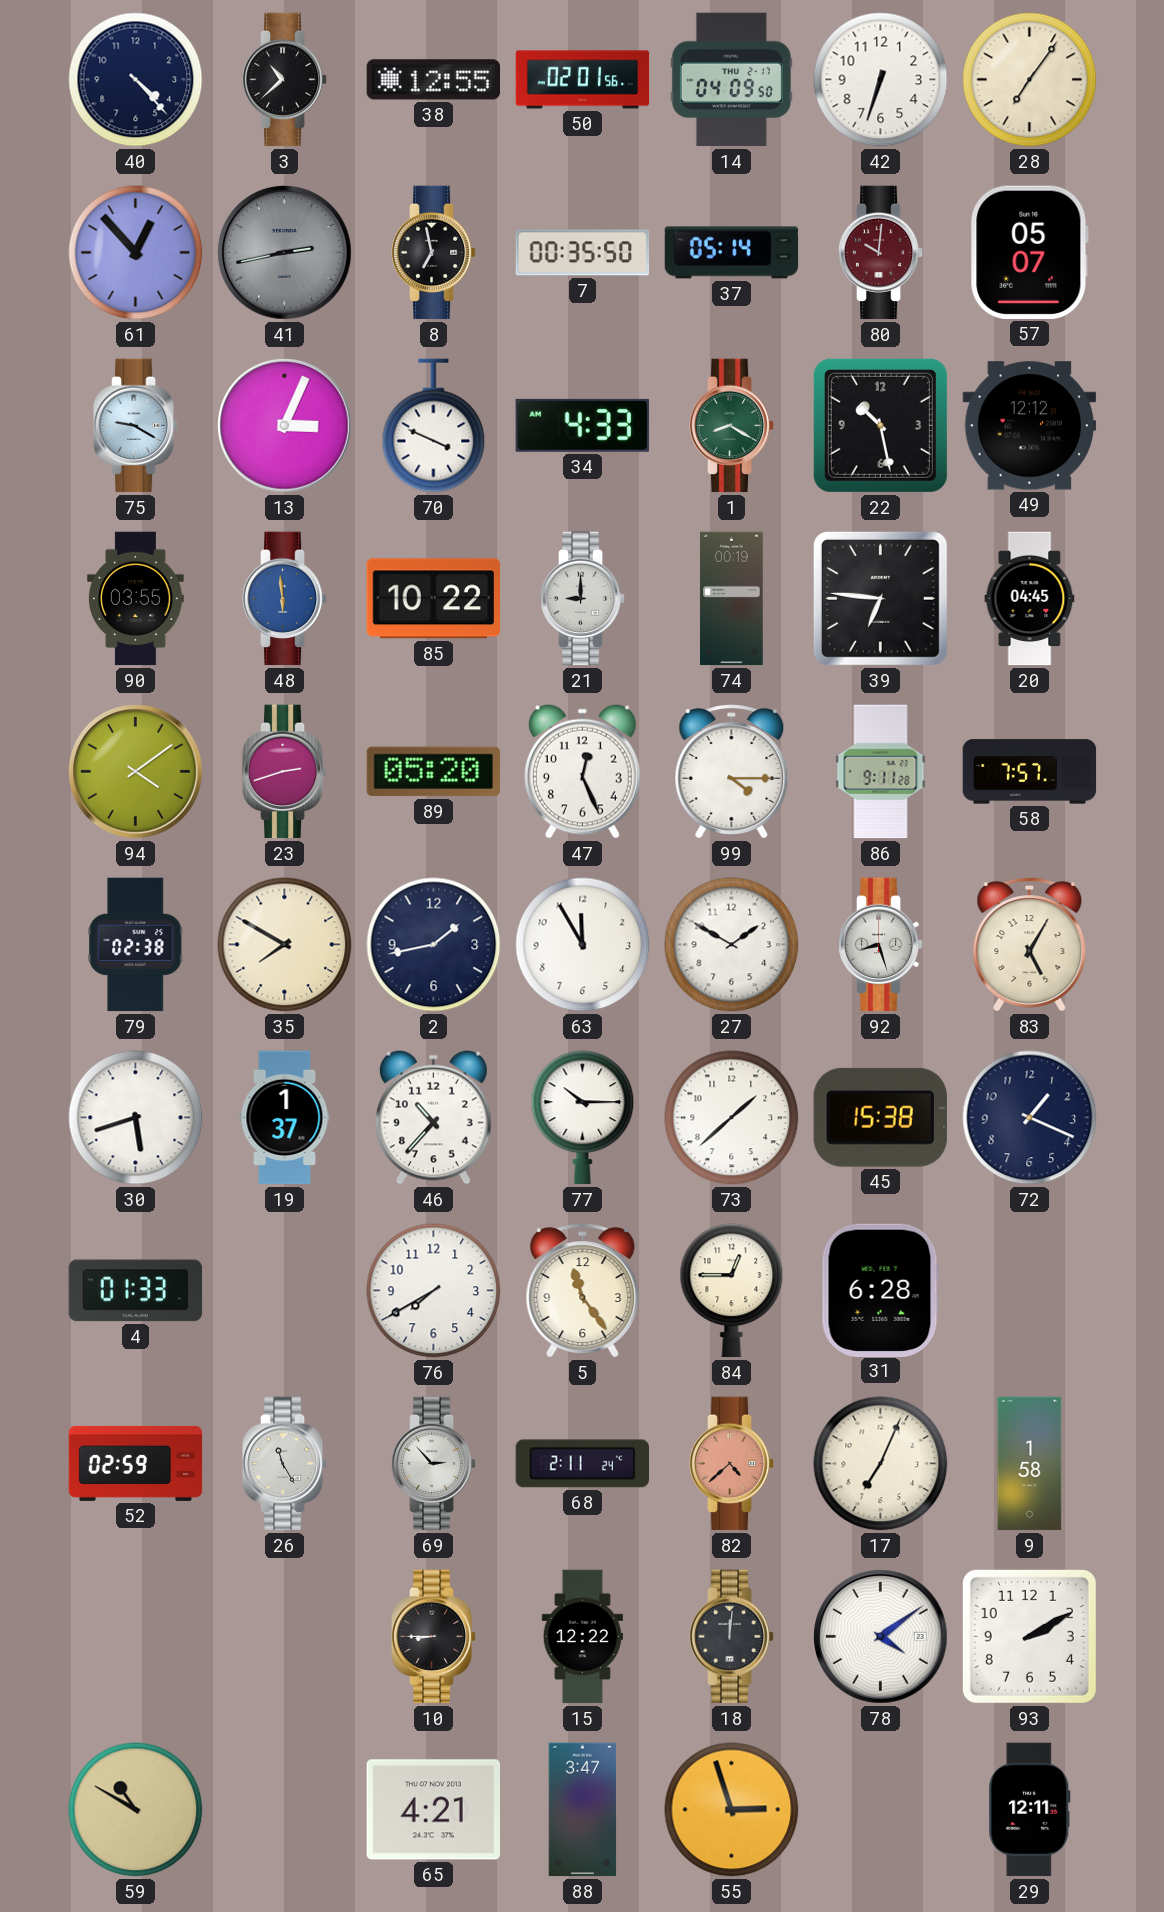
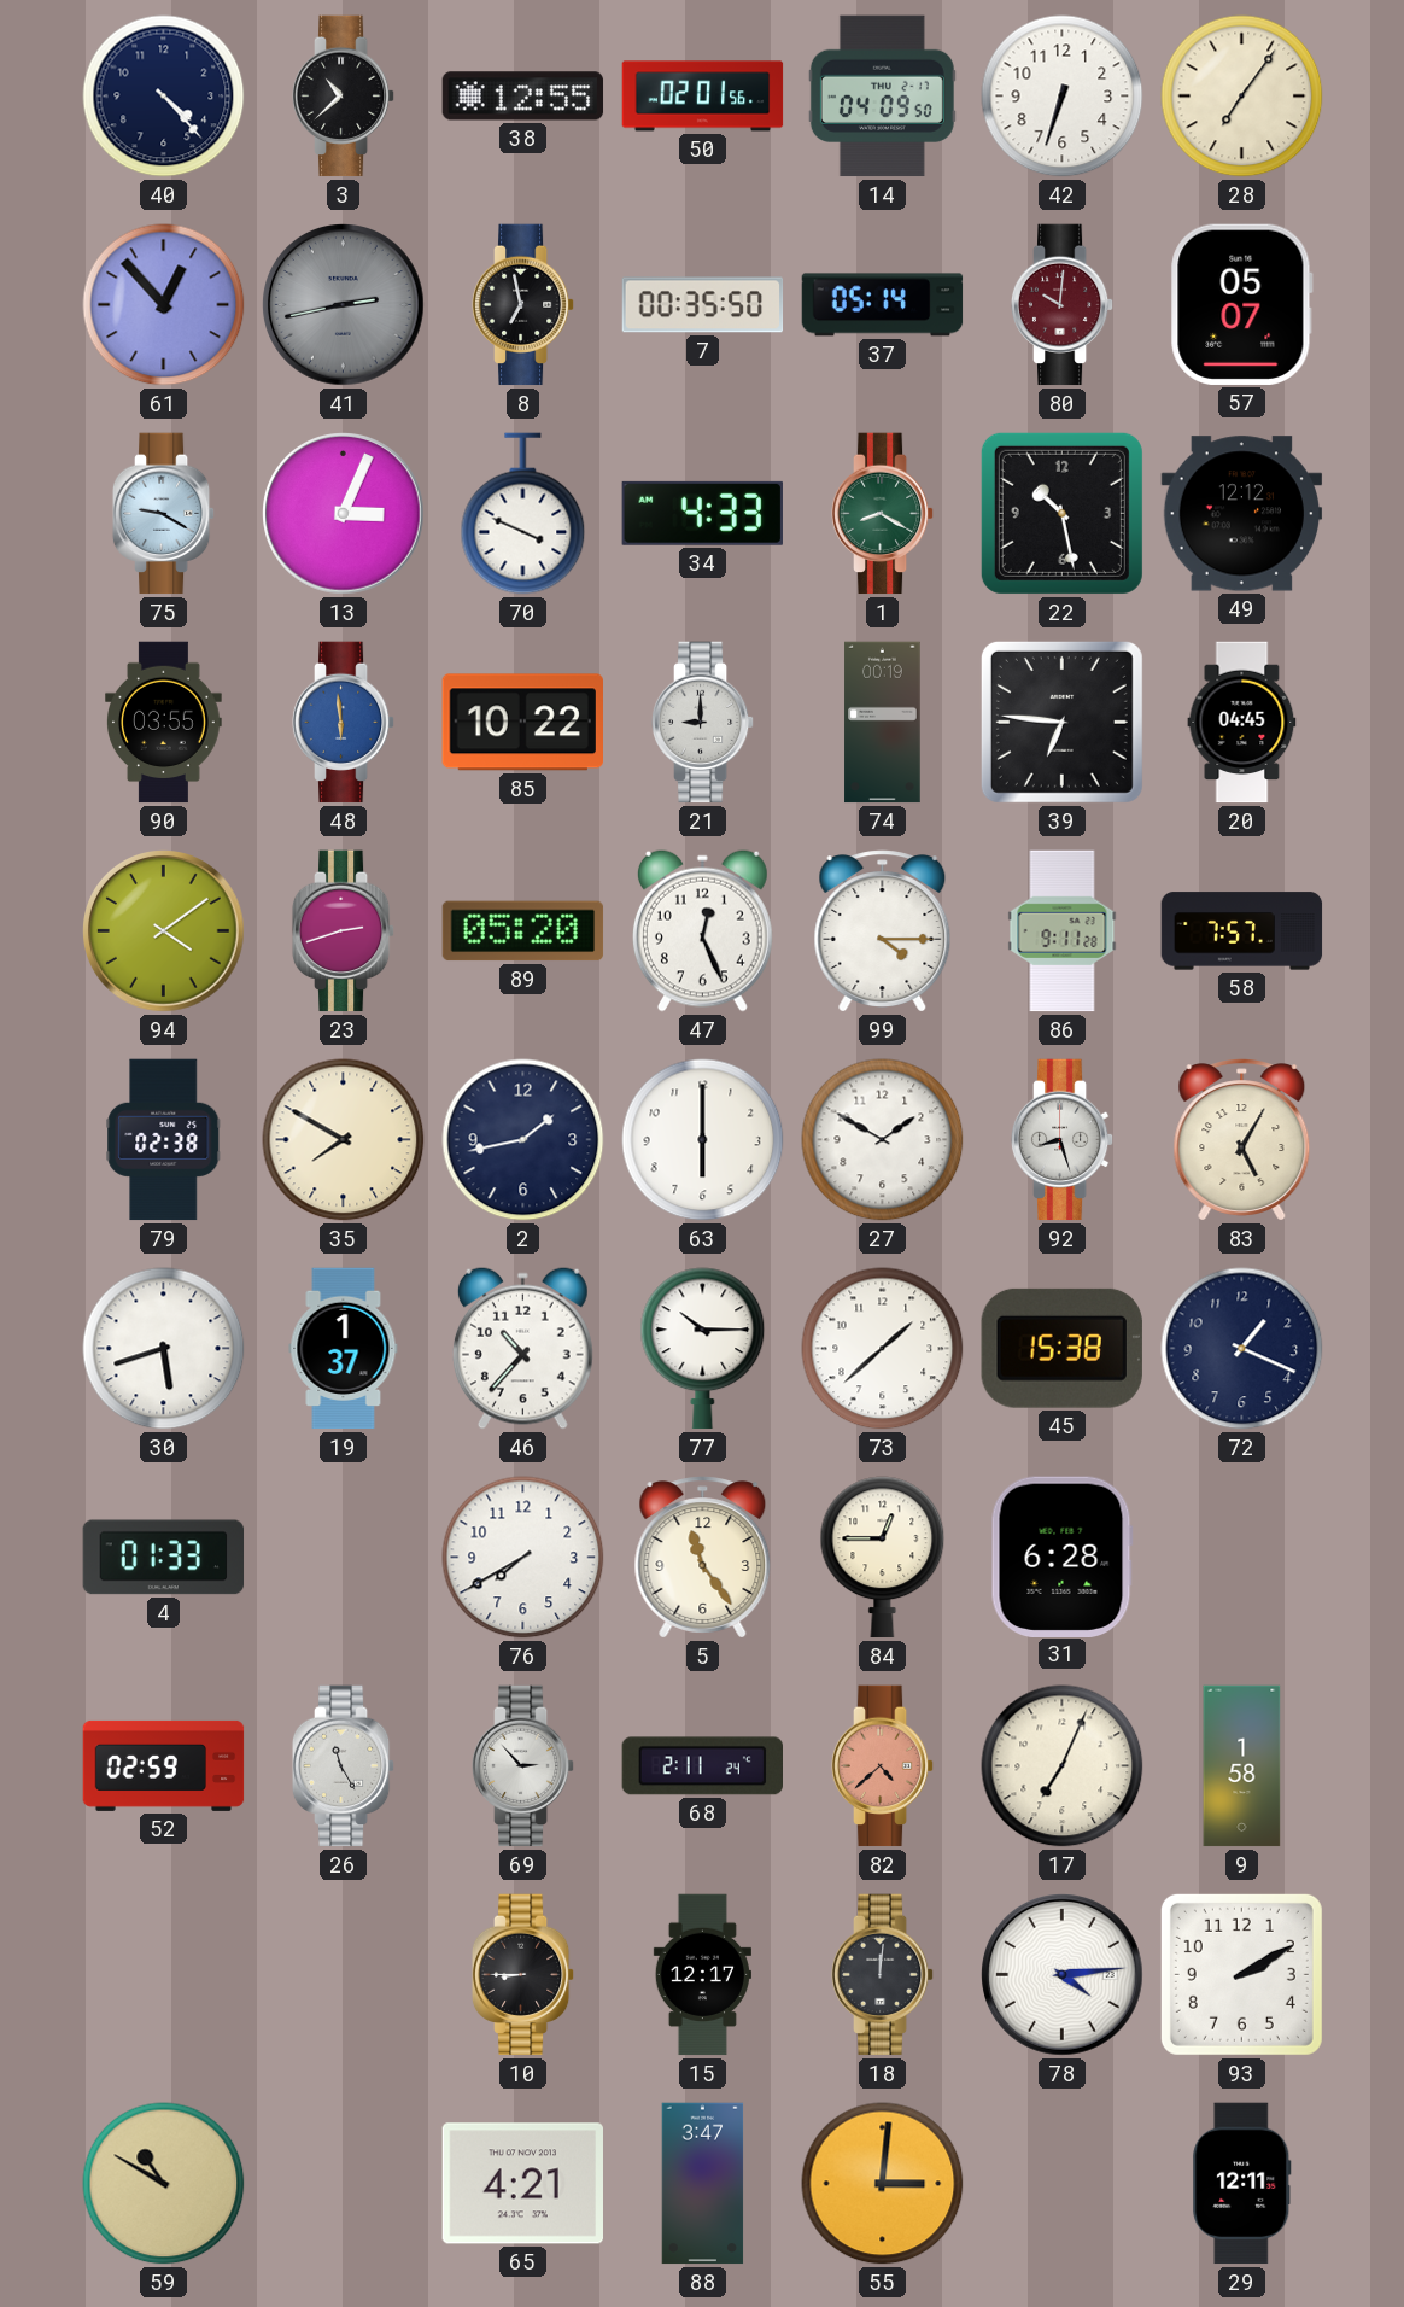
63: 11:55 -> 6:00
15: 12:22 -> 12:17
78: 4:09 -> 4:14
55: 2:57 -> 3:01
